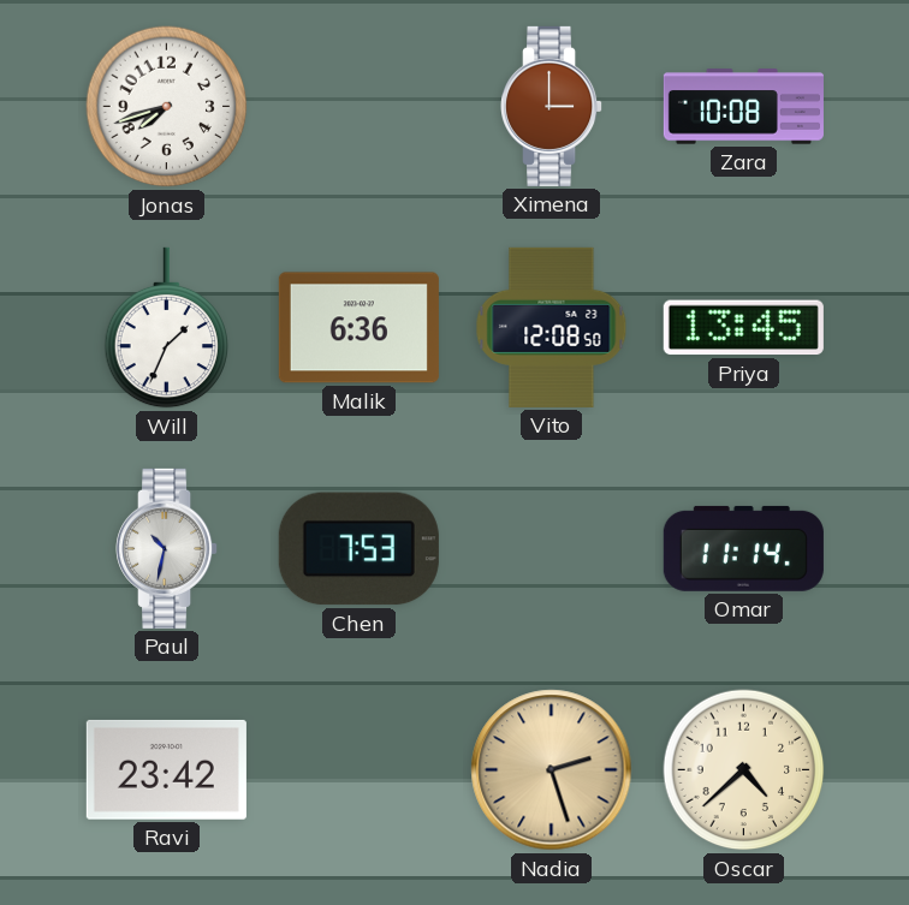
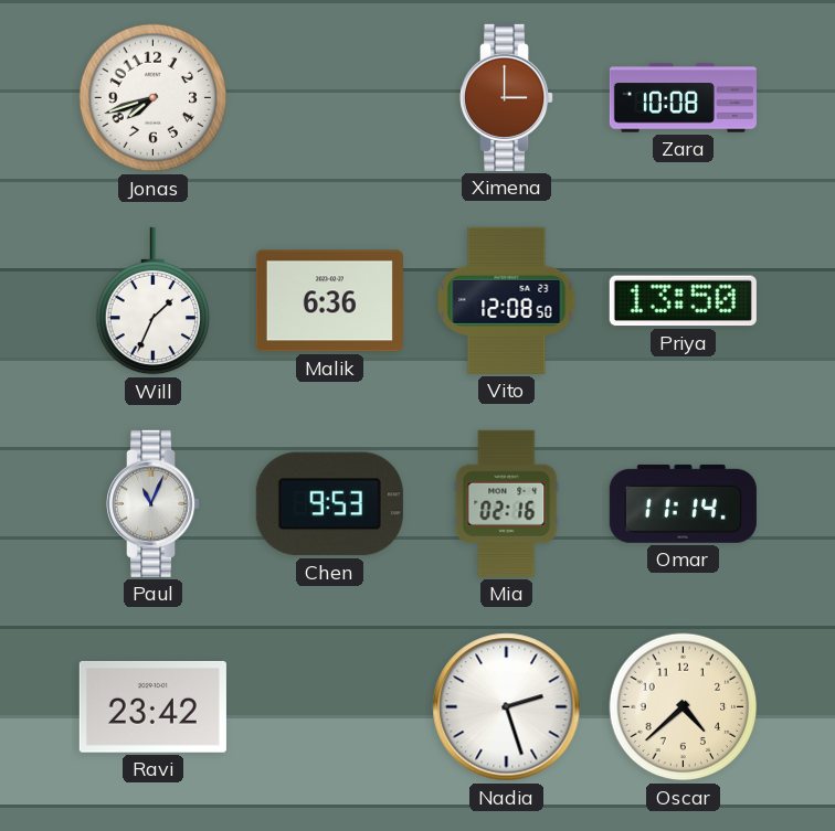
Priya: 13:45 -> 13:50
Paul: 10:32 -> 11:04
Chen: 7:53 -> 9:53
Mia: none -> 02:16
Nadia dial: champagne -> white
